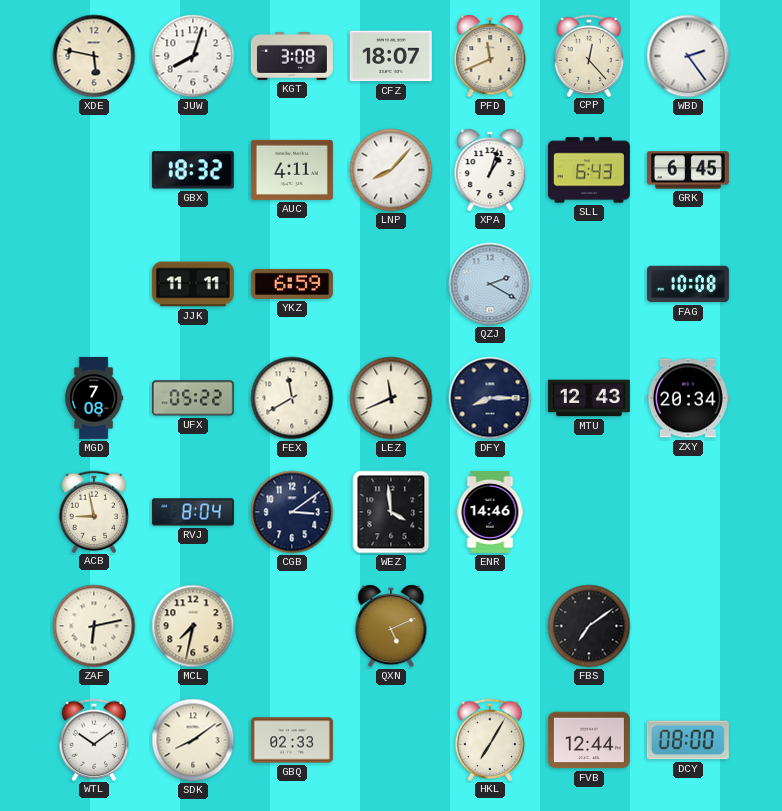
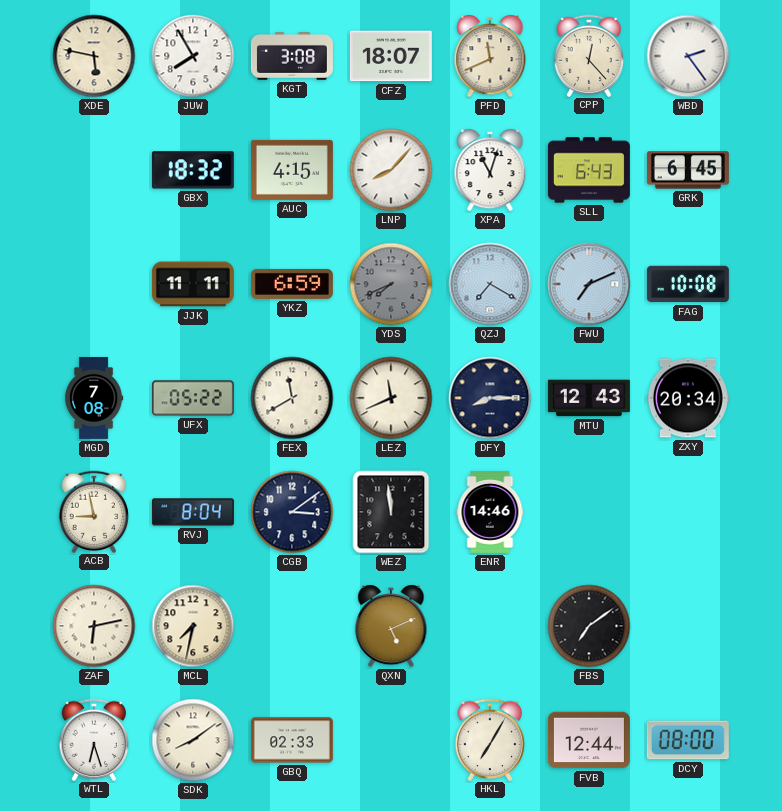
JUW: 8:03 -> 7:55
AUC: 4:11 -> 4:15
XPA: 1:03 -> 11:03
YDS: none -> 7:41
QZJ: 2:20 -> 7:20
FWU: none -> 7:11
WEZ: 3:59 -> 11:59
WTL: 10:09 -> 6:27
